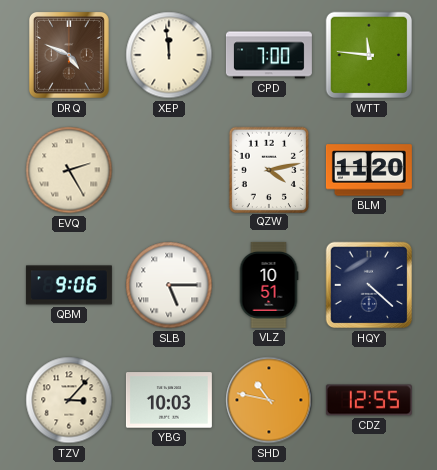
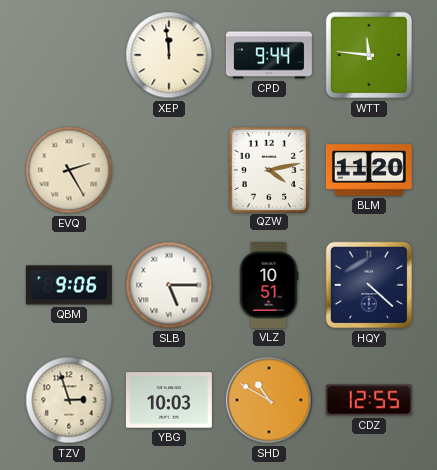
DRQ: 4:49 -> none
CPD: 7:00 -> 9:44
TZV: 3:07 -> 2:57
SHD: 10:47 -> 10:50
